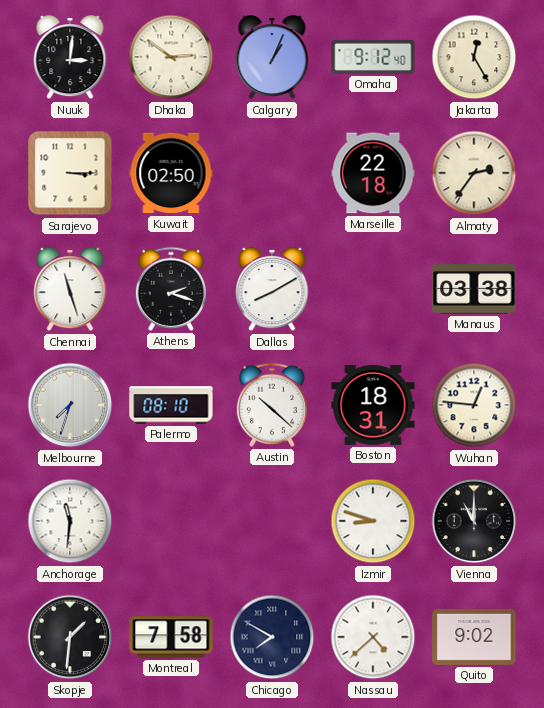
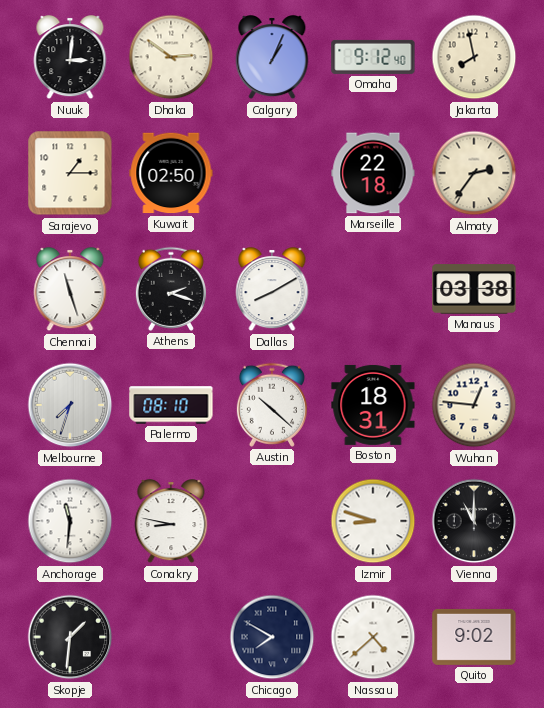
Jakarta: 12:25 -> 7:58
Sarajevo: 3:15 -> 1:15
Conakry: none -> 8:47
Montreal: 7:58 -> none
